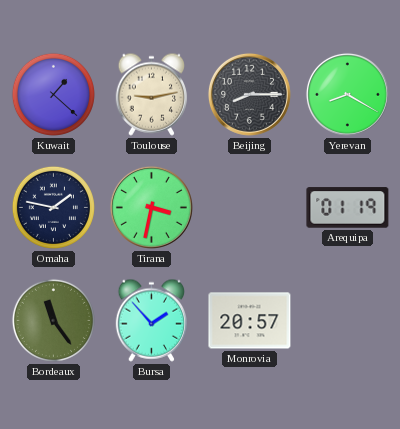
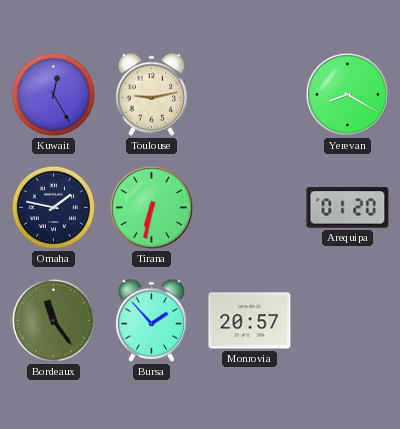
Kuwait: 1:22 -> 12:25
Beijing: 8:15 -> none
Tirana: 3:32 -> 6:32
Arequipa: 01:19 -> 01:20
